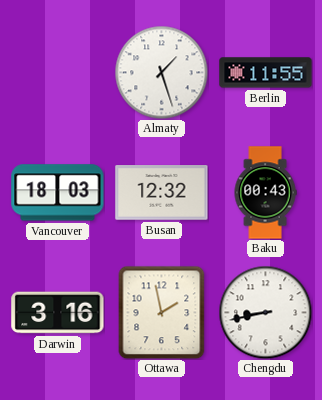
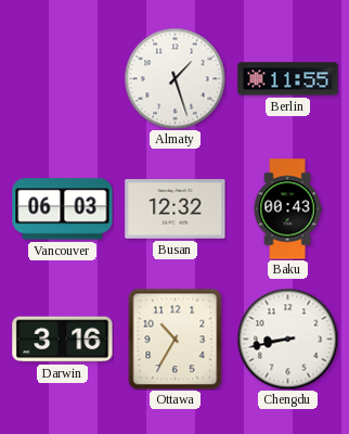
Vancouver: 18:03 -> 06:03
Ottawa: 1:58 -> 10:35
